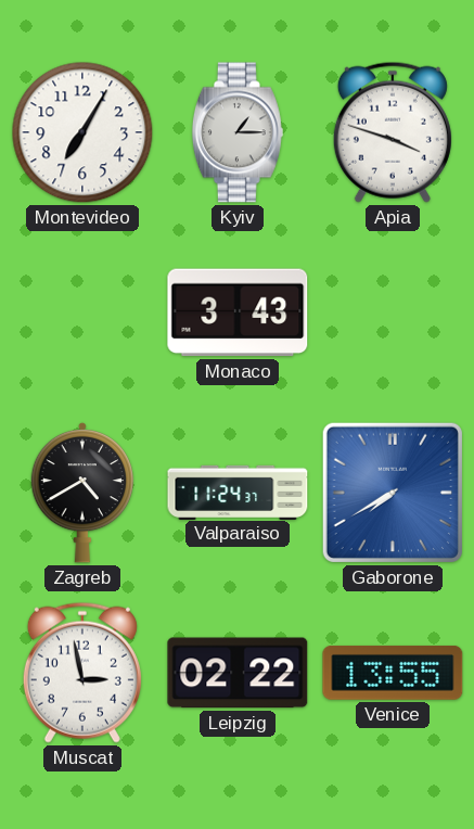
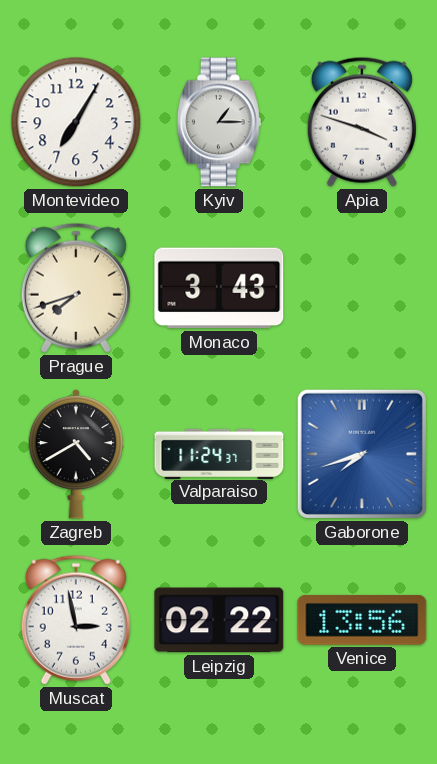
Prague: none -> 7:42
Gaborone: 7:40 -> 7:42
Venice: 13:55 -> 13:56
